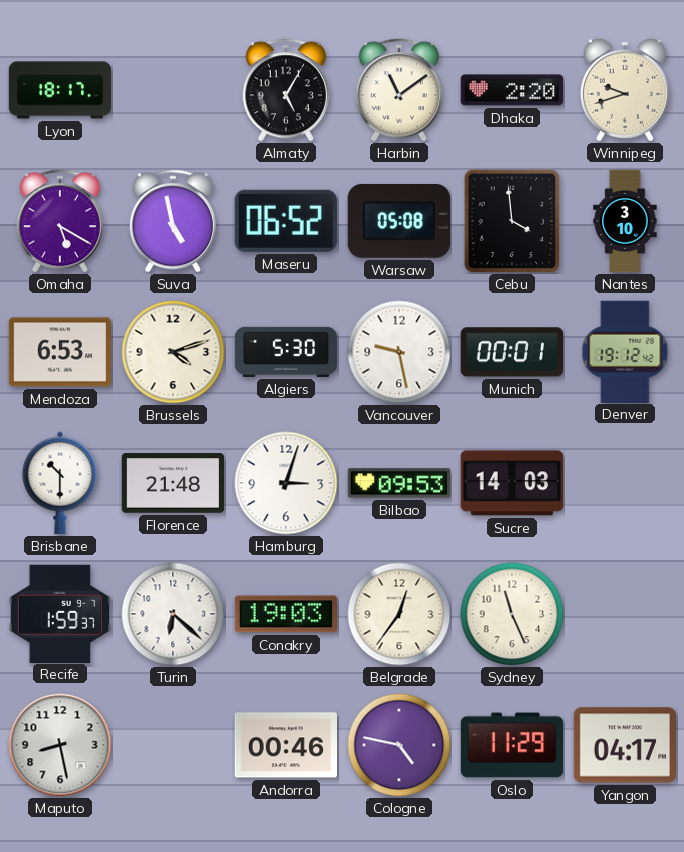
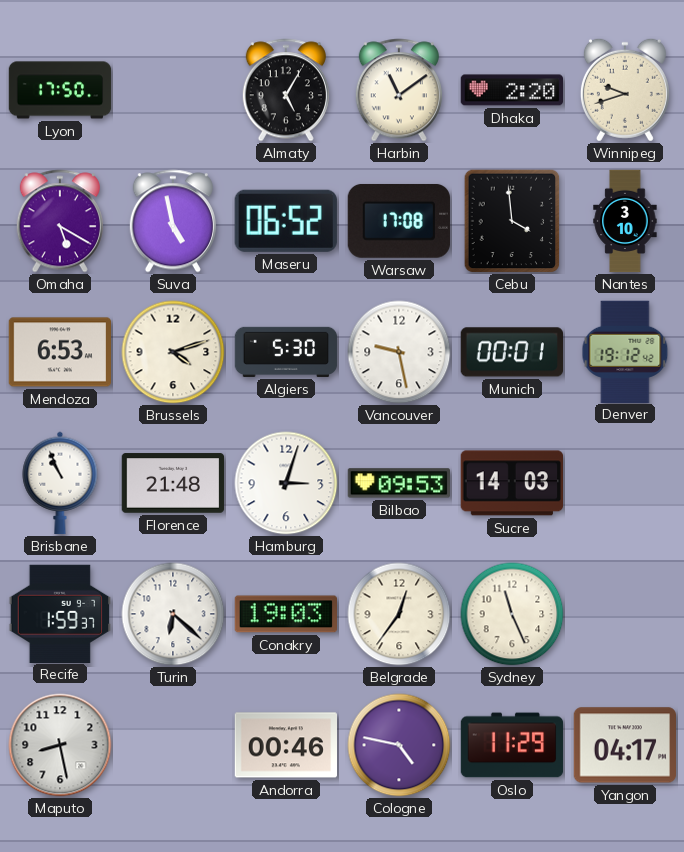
Lyon: 18:17 -> 17:50
Warsaw: 05:08 -> 17:08
Brisbane: 10:30 -> 10:56
